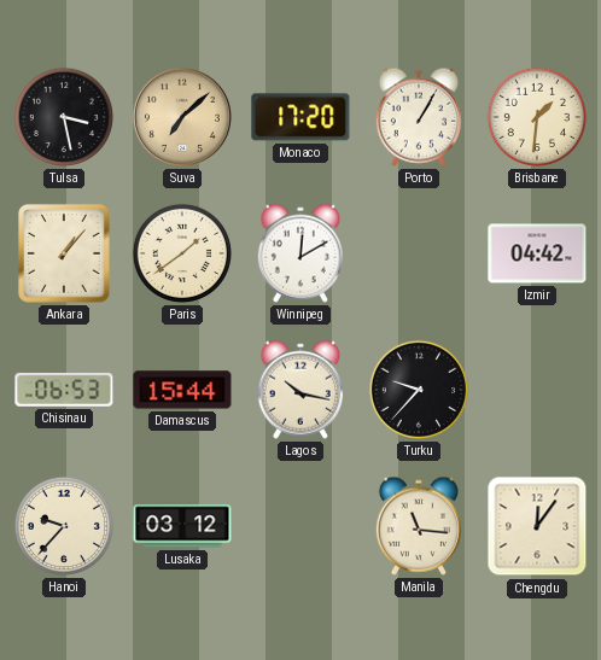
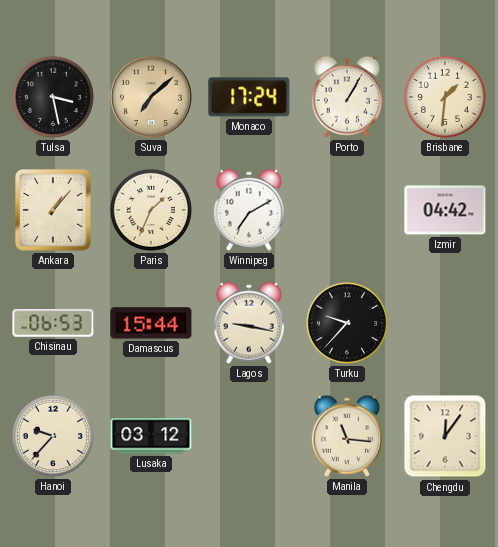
Monaco: 17:20 -> 17:24
Paris: 1:39 -> 1:34
Winnipeg: 12:10 -> 7:10
Lagos: 10:17 -> 9:17
